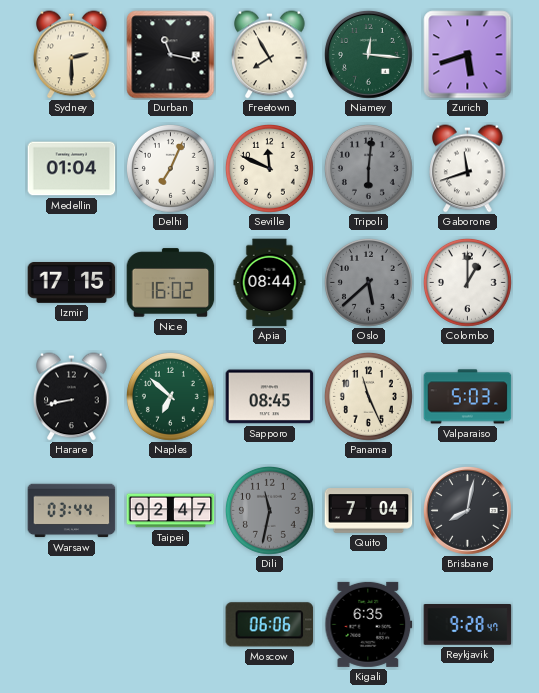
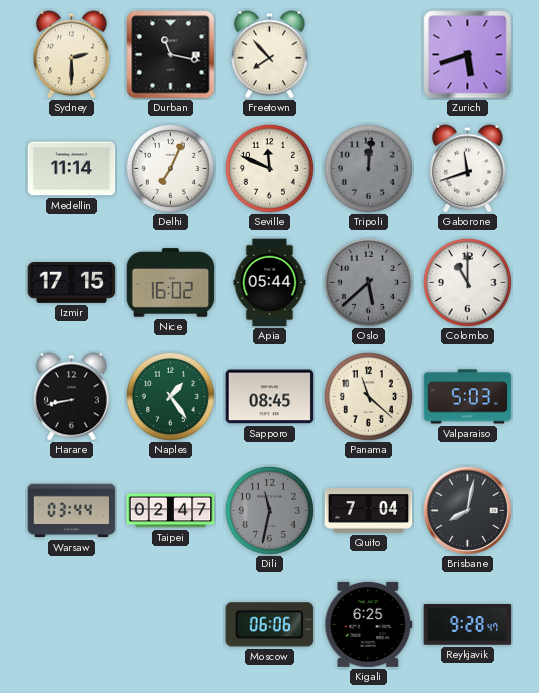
Freetown: 7:55 -> 7:53
Niamey: 12:16 -> none
Medellin: 01:04 -> 11:14
Tripoli: 6:01 -> 12:01
Apia: 08:44 -> 05:44
Colombo: 1:00 -> 11:00
Naples: 6:52 -> 1:24
Panama: 11:26 -> 11:22
Kigali: 6:35 -> 6:25
